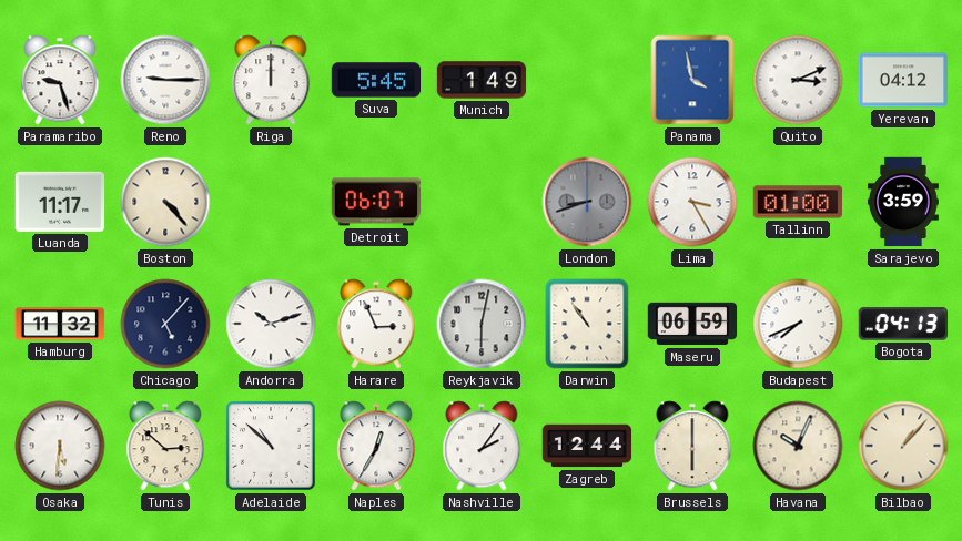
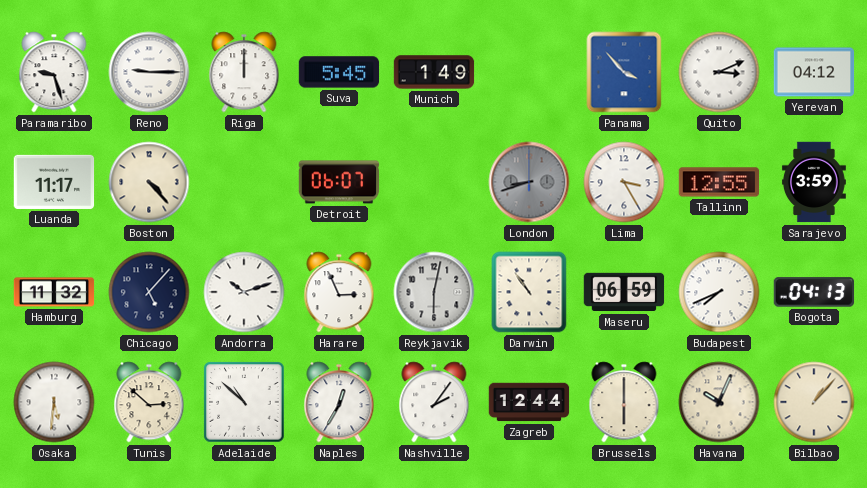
Panama: 3:58 -> 3:53
Tallinn: 01:00 -> 12:55
